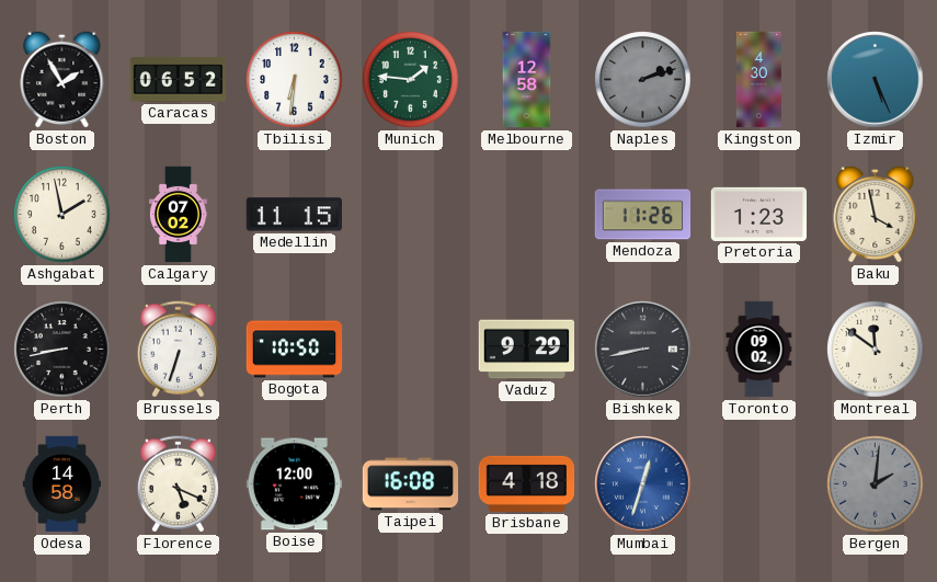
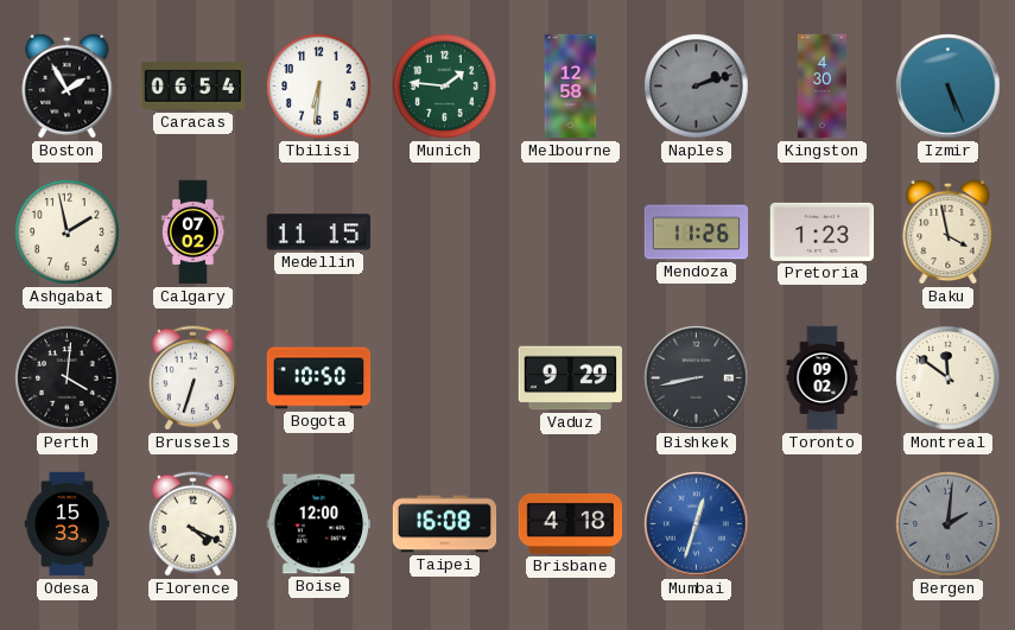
Caracas: 06:52 -> 06:54
Perth: 8:43 -> 4:01
Odesa: 14:58 -> 15:33
Florence: 5:19 -> 4:19
